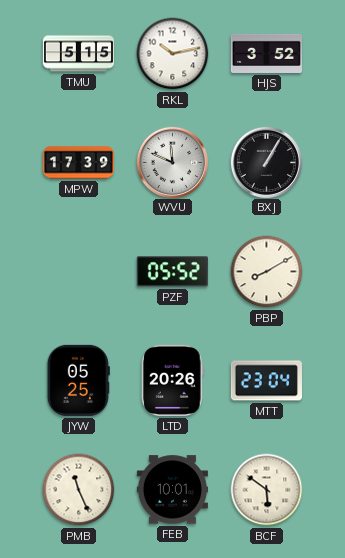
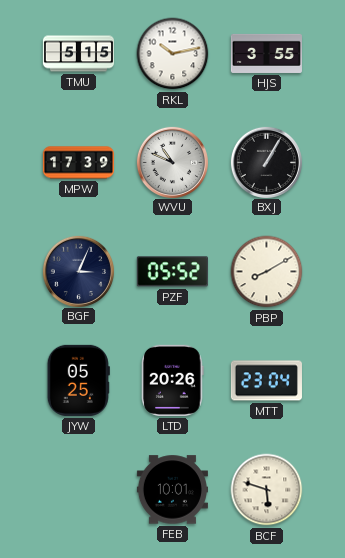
HJS: 3:52 -> 3:55
WVU: 11:49 -> 10:49
BGF: none -> 3:04
PMB: 11:26 -> none
BCF: 5:51 -> 5:48
